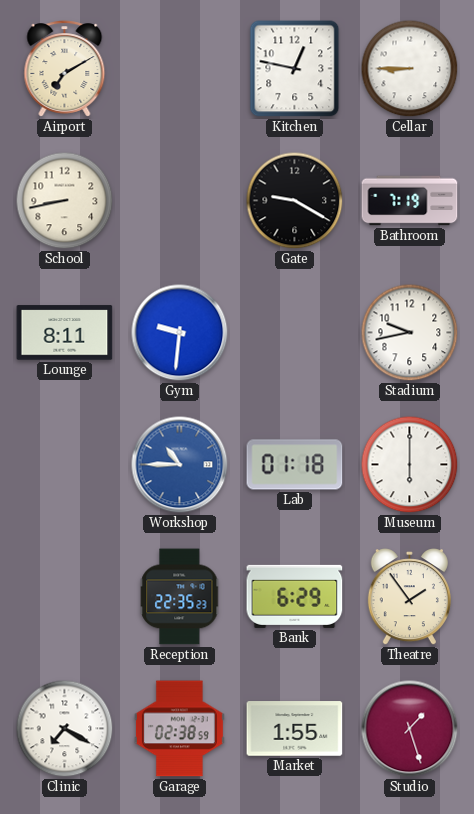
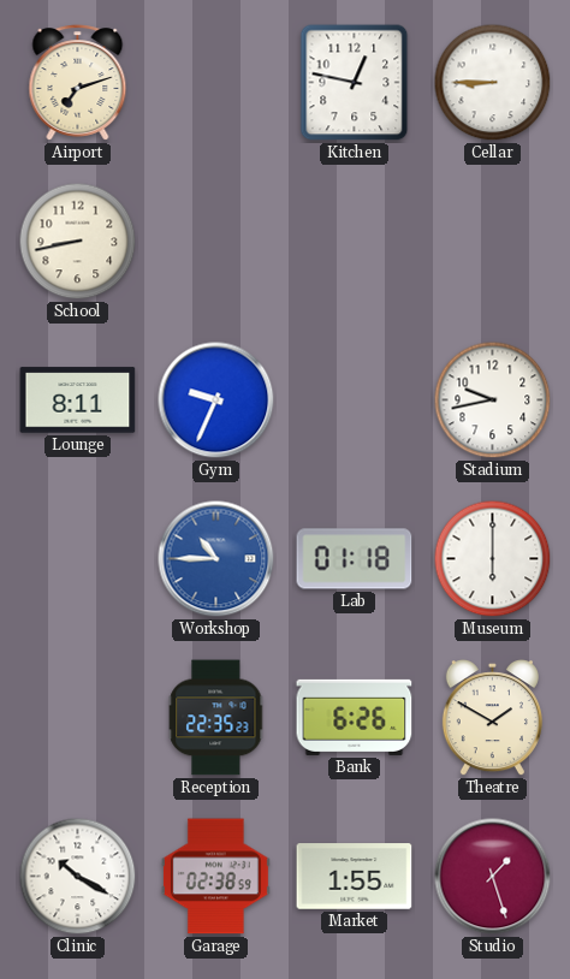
Airport: 7:10 -> 7:12
Gate: 9:20 -> none
Bathroom: 7:19 -> none
Gym: 9:31 -> 9:34
Bank: 6:29 -> 6:26
Theatre: 1:54 -> 1:50
Clinic: 7:20 -> 10:20
